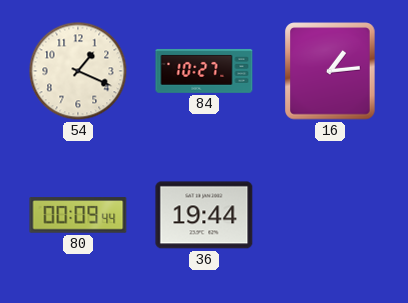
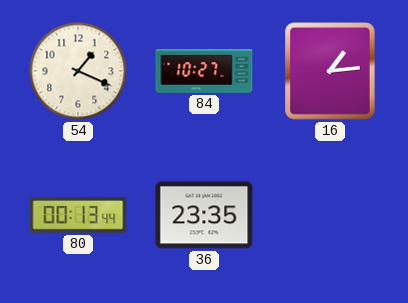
80: 00:09 -> 00:13
36: 19:44 -> 23:35
